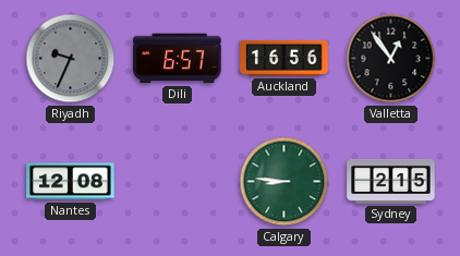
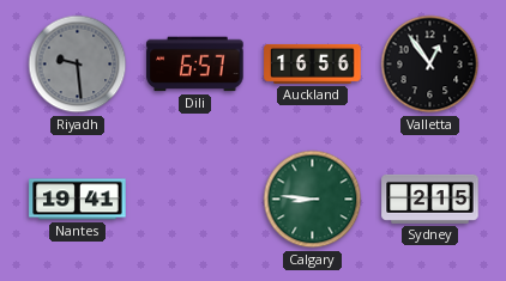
Riyadh: 9:34 -> 9:29
Nantes: 12:08 -> 19:41
